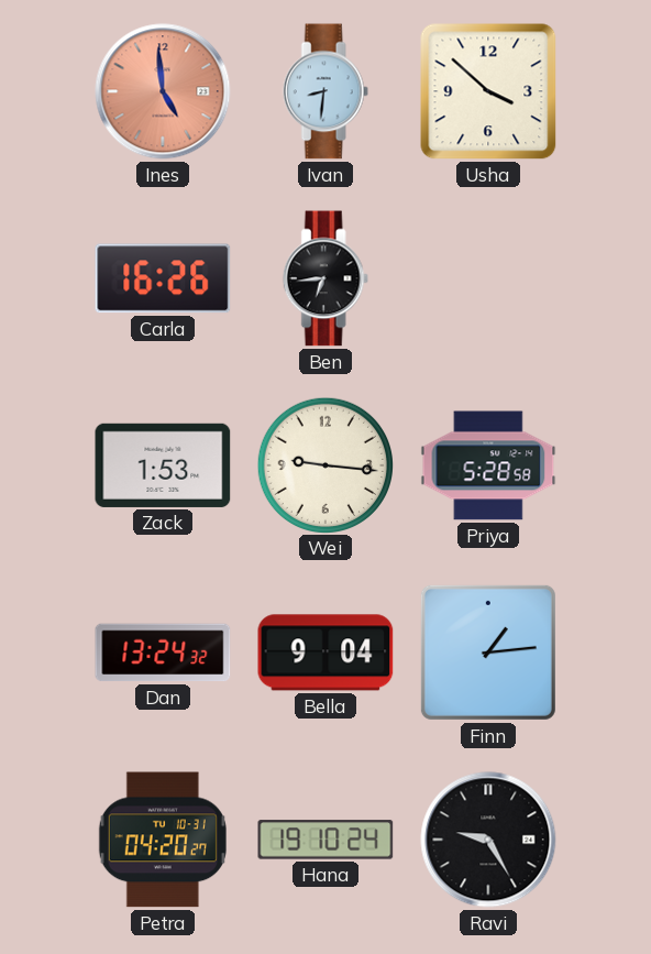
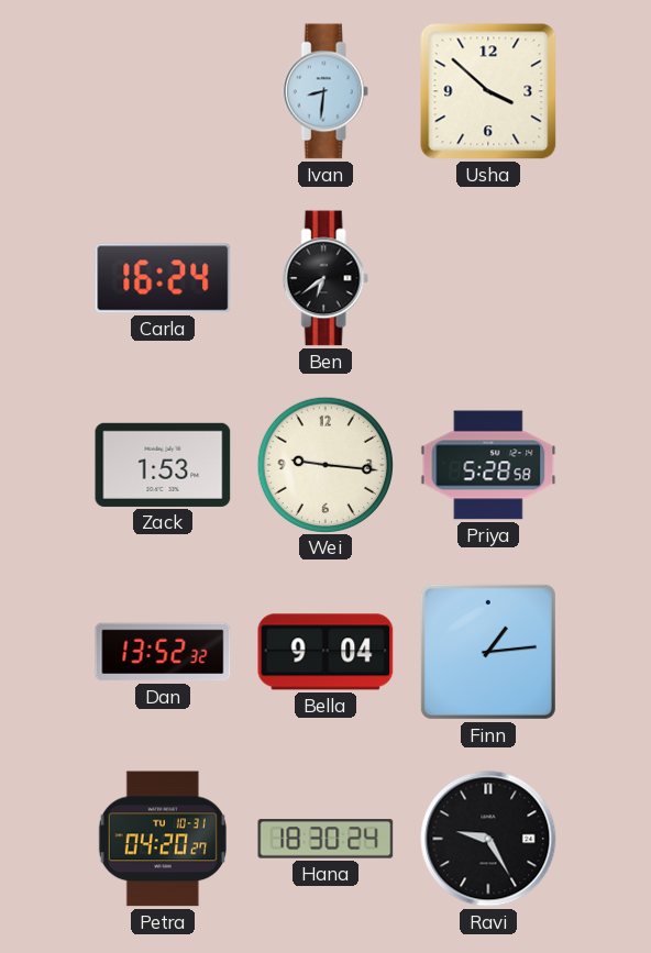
Ines: 4:59 -> none
Carla: 16:26 -> 16:24
Ben: 6:44 -> 6:39
Dan: 13:24 -> 13:52
Hana: 19:10 -> 18:30
